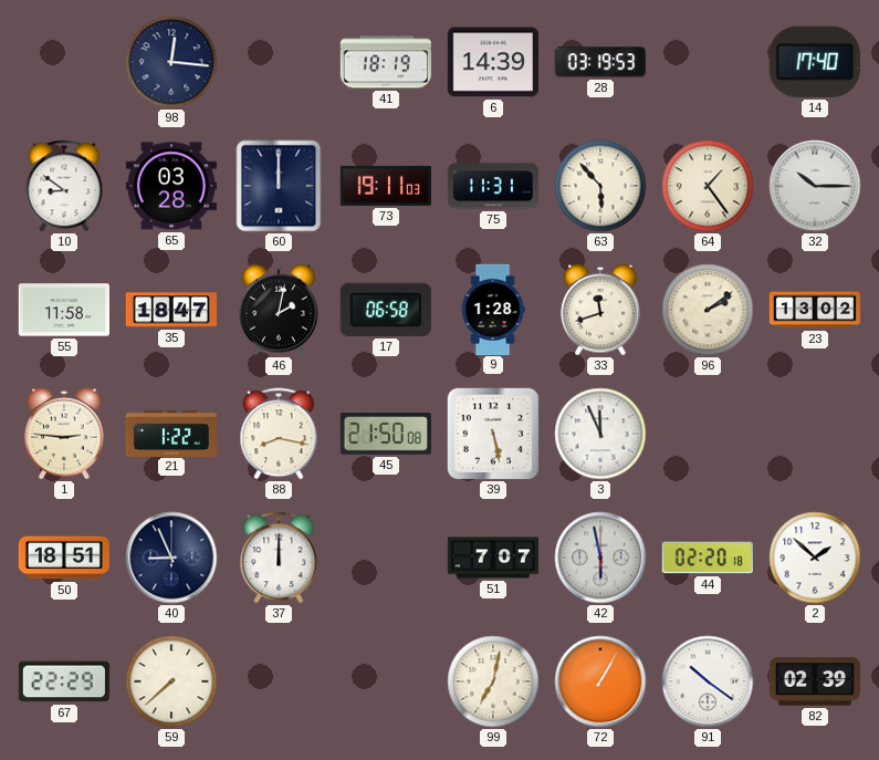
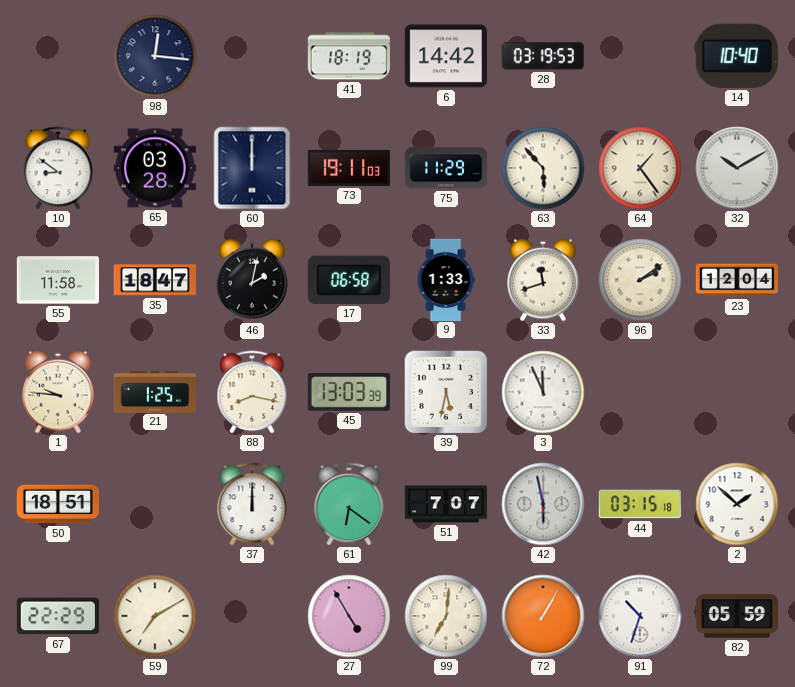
6: 14:39 -> 14:42
14: 17:40 -> 10:40
75: 11:31 -> 11:29
32: 10:15 -> 10:10
9: 1:28 -> 1:33
23: 13:02 -> 12:04
1: 2:46 -> 9:46
21: 1:22 -> 1:25
45: 21:50 -> 13:03
39: 5:28 -> 5:32
40: 8:56 -> none
61: none -> 6:21
44: 02:20 -> 03:15
59: 7:38 -> 7:10
27: none -> 4:55
99: 7:02 -> 7:01
91: 10:21 -> 10:33
82: 02:39 -> 05:59
